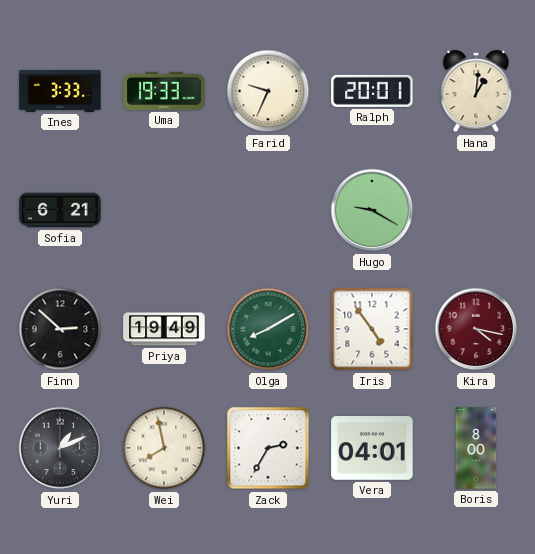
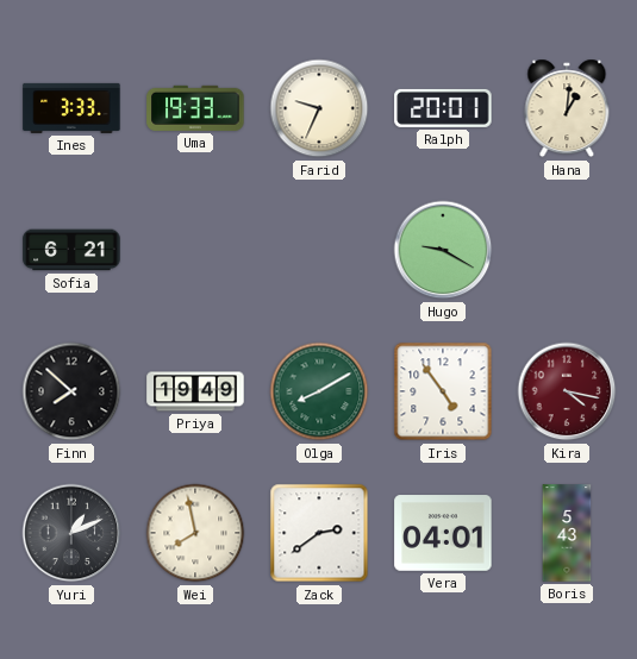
Finn: 2:52 -> 7:52
Zack: 2:35 -> 2:39
Boris: 8:00 -> 5:43
